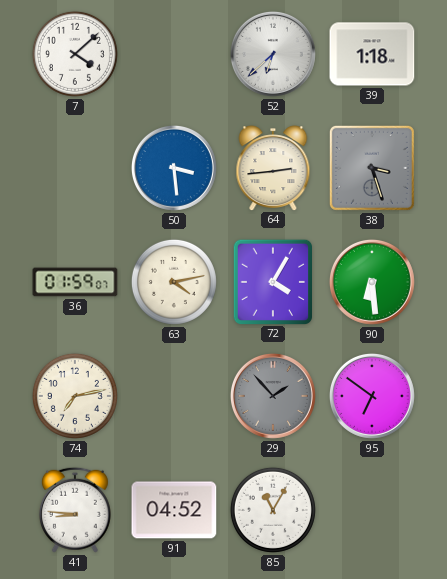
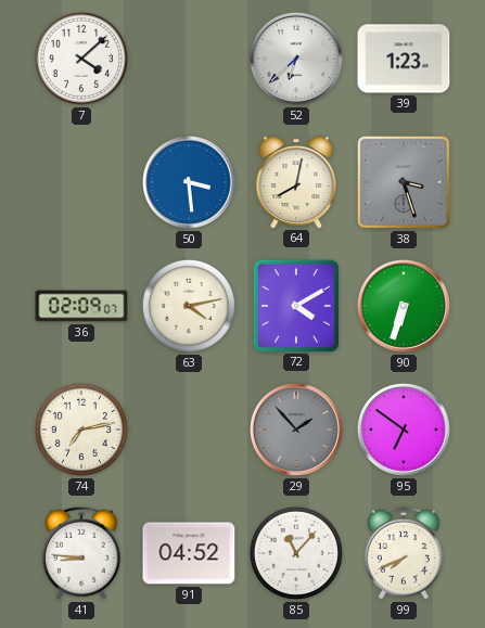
39: 1:18 -> 1:23
64: 2:44 -> 8:02
36: 01:59 -> 02:09
72: 4:05 -> 4:10
90: 6:29 -> 6:33
85: 11:05 -> 11:07
99: none -> 7:41
